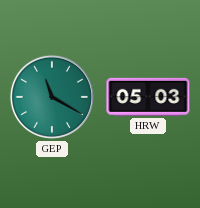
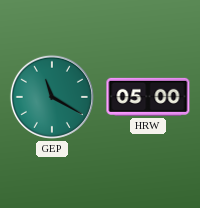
HRW: 05:03 -> 05:00
